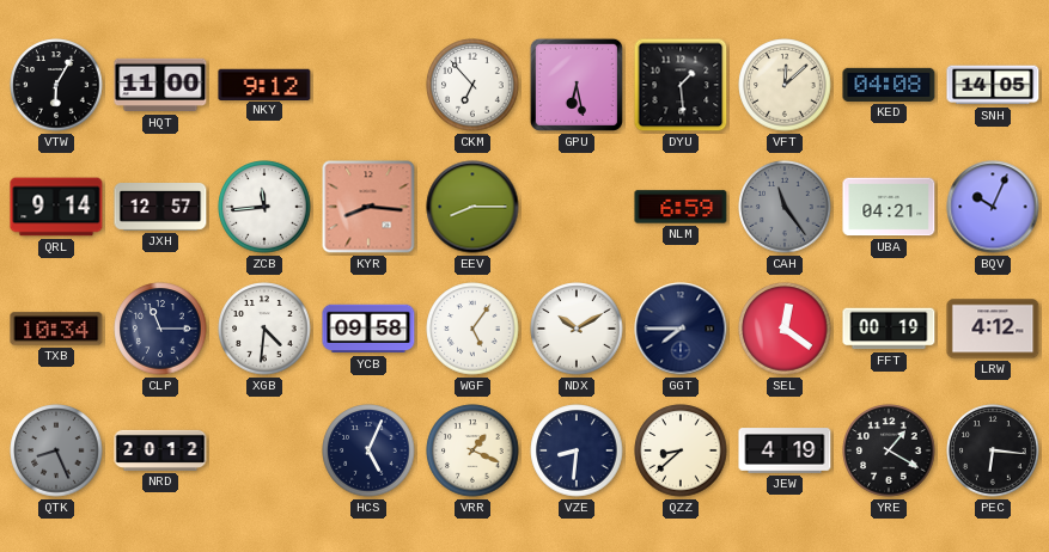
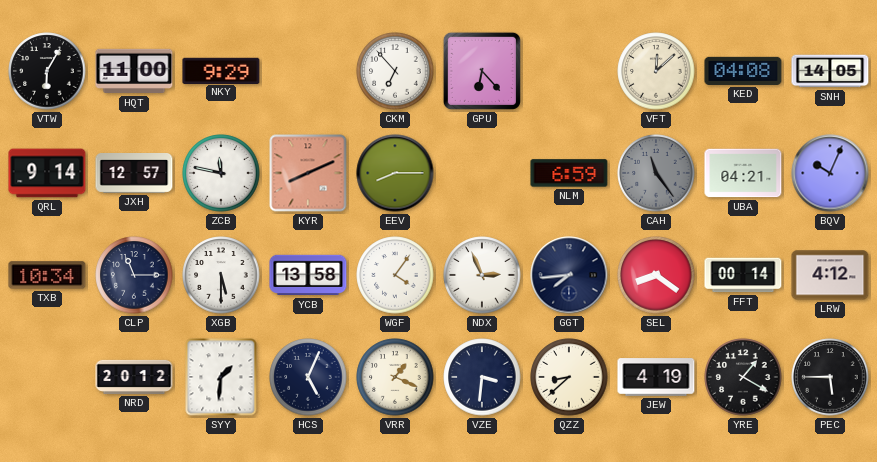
NKY: 9:12 -> 9:29
GPU: 6:28 -> 6:23
DYU: 1:29 -> none
ZCB: 11:44 -> 11:47
KYR: 8:16 -> 8:11
XGB: 4:31 -> 5:30
YCB: 09:58 -> 13:58
WGF: 5:06 -> 4:06
NDX: 10:10 -> 2:56
GGT: 7:45 -> 7:44
SEL: 12:21 -> 8:21
FFT: 00:19 -> 00:14
QTK: 8:26 -> none
SYY: none -> 1:31
VZE: 8:31 -> 3:31
PEC: 6:16 -> 5:45
